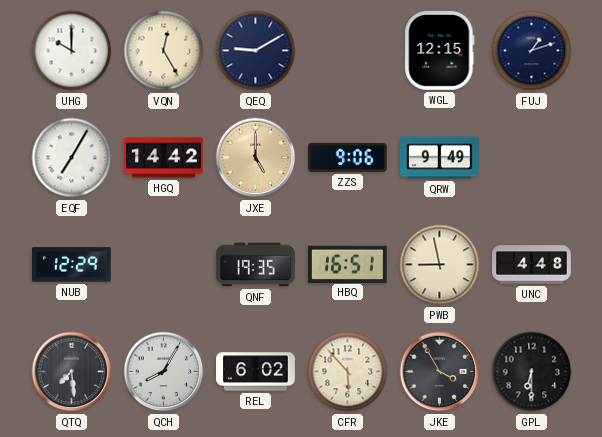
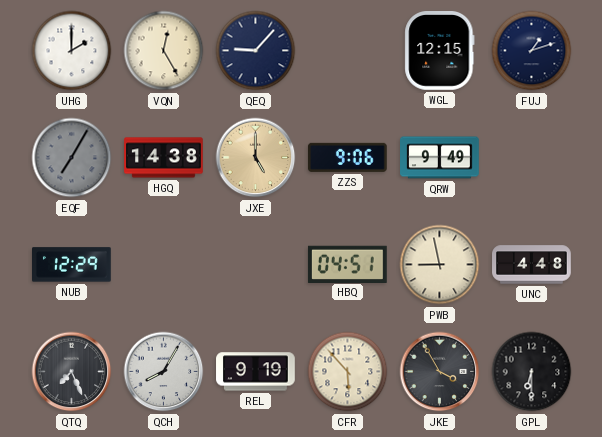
UHG: 10:00 -> 2:00
QEQ: 9:10 -> 9:07
EQF dial: white -> grey
HGQ: 14:42 -> 14:38
QNF: 19:35 -> none
HBQ: 16:51 -> 04:51
QTQ: 7:29 -> 7:26
REL: 6:02 -> 9:19
